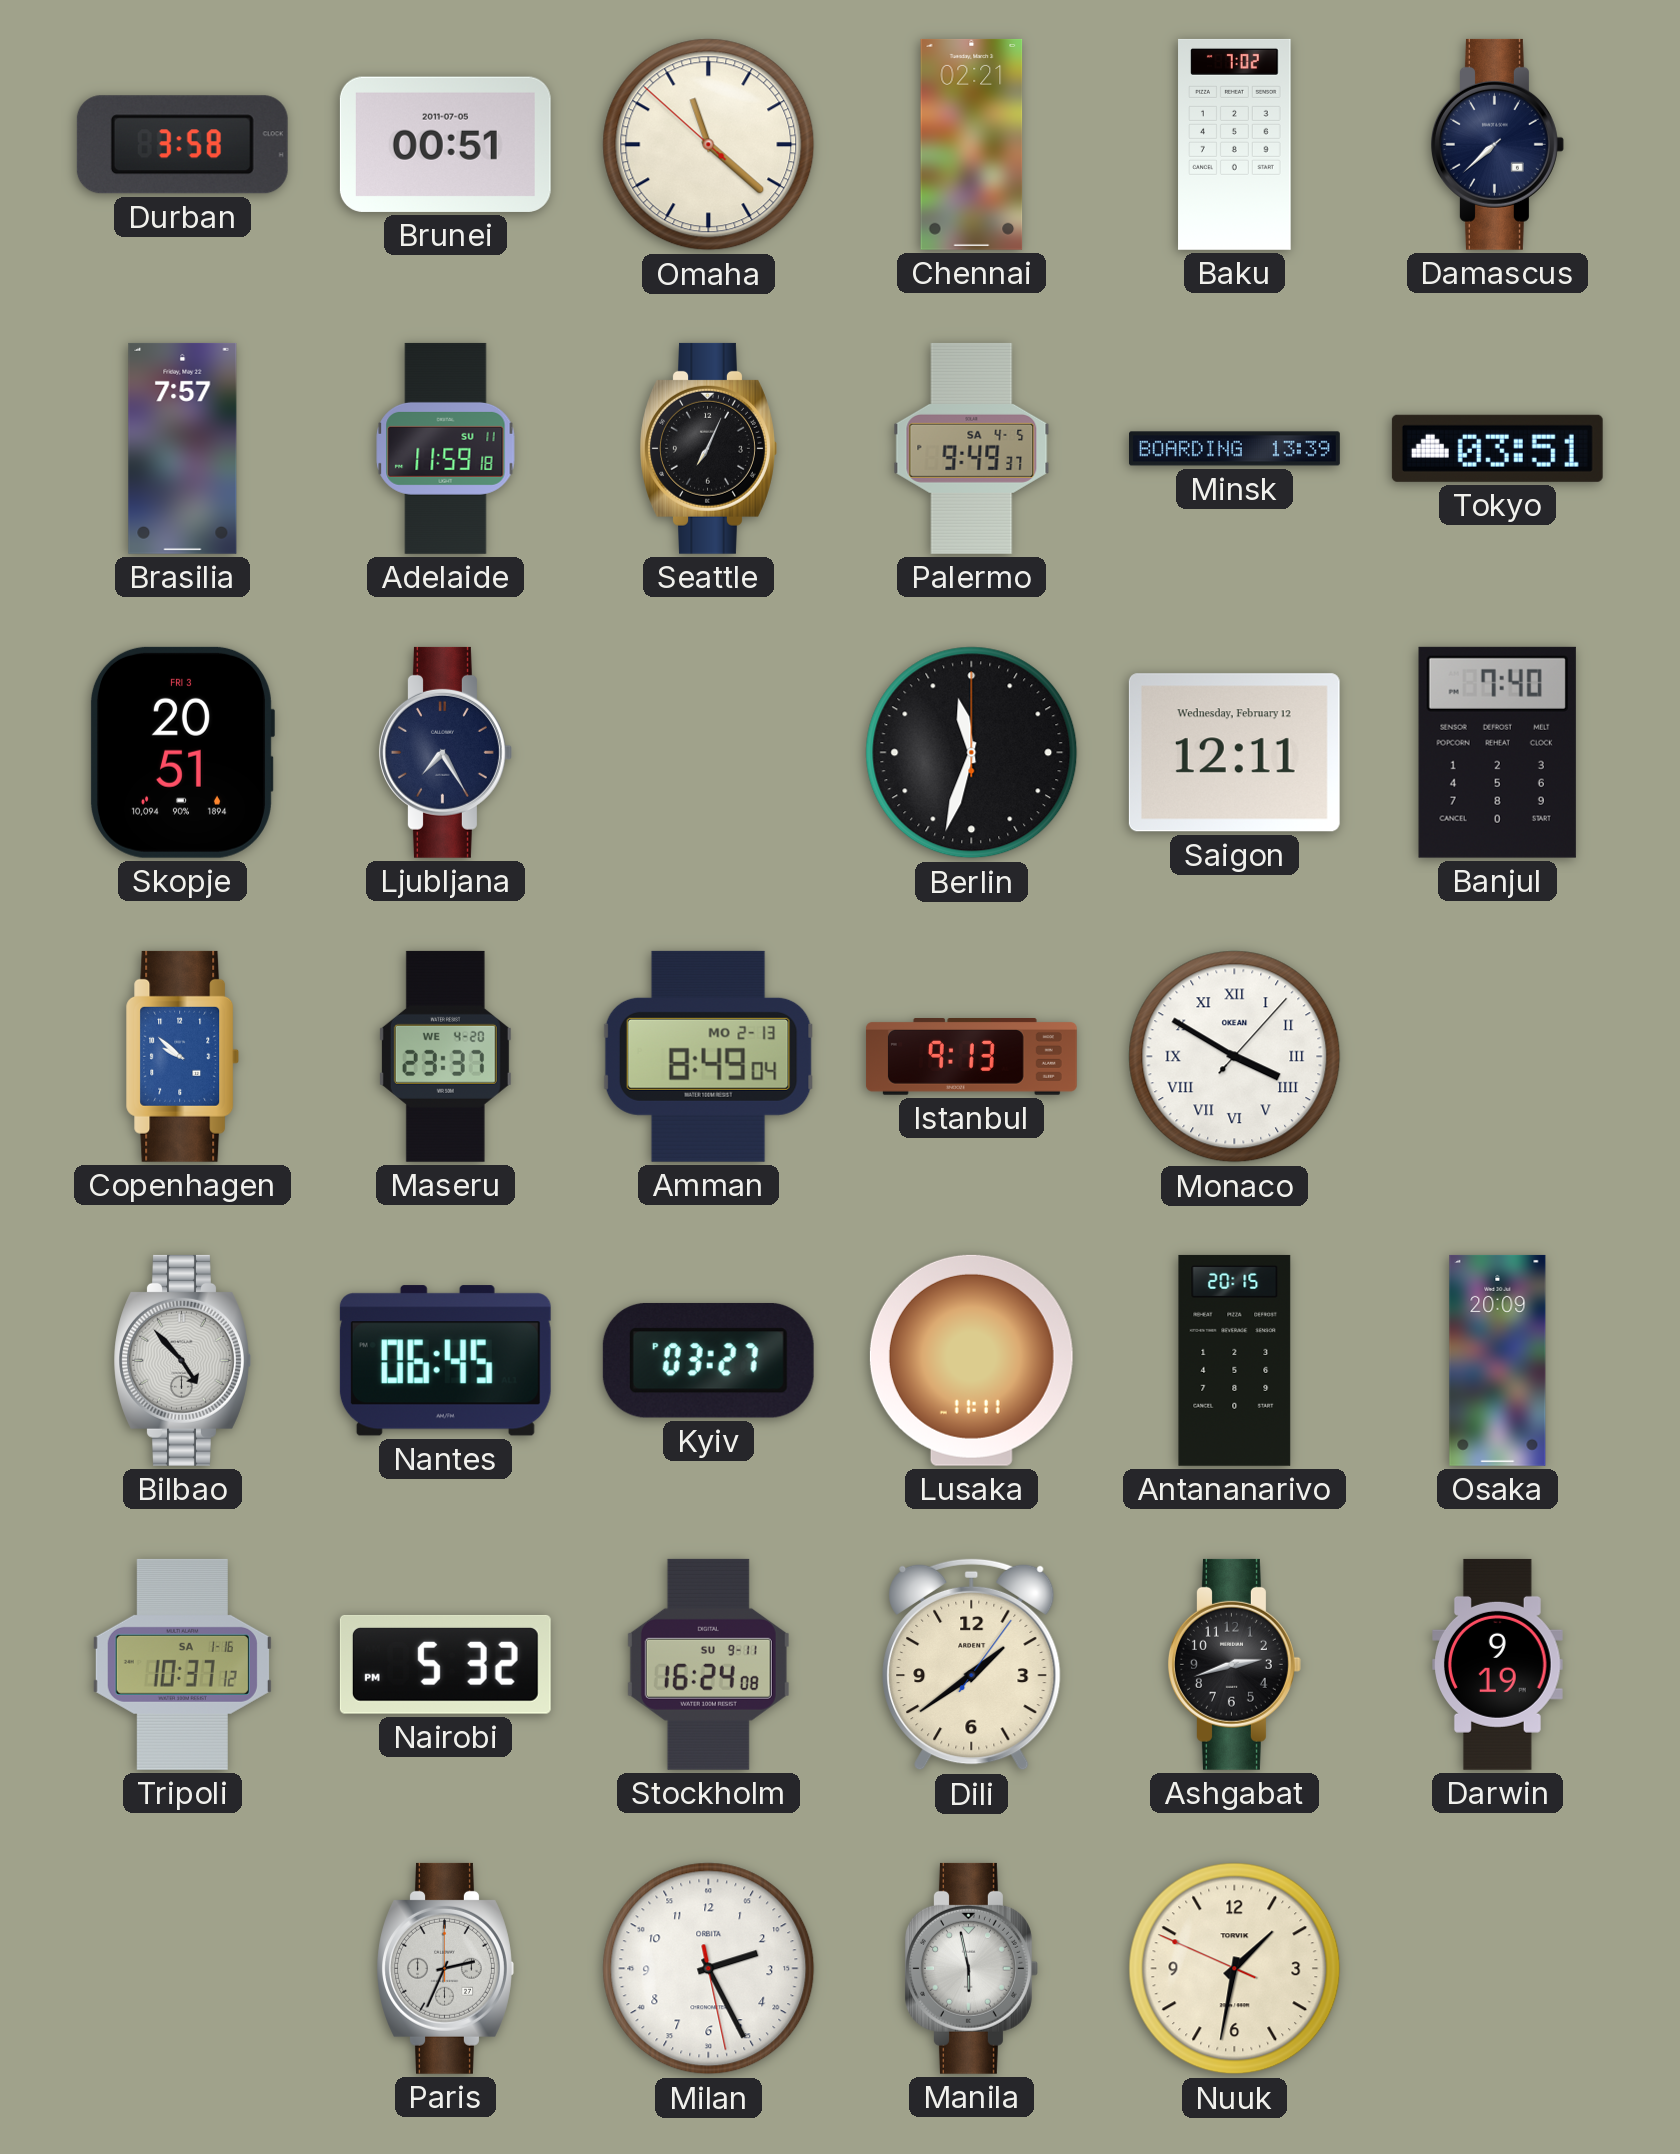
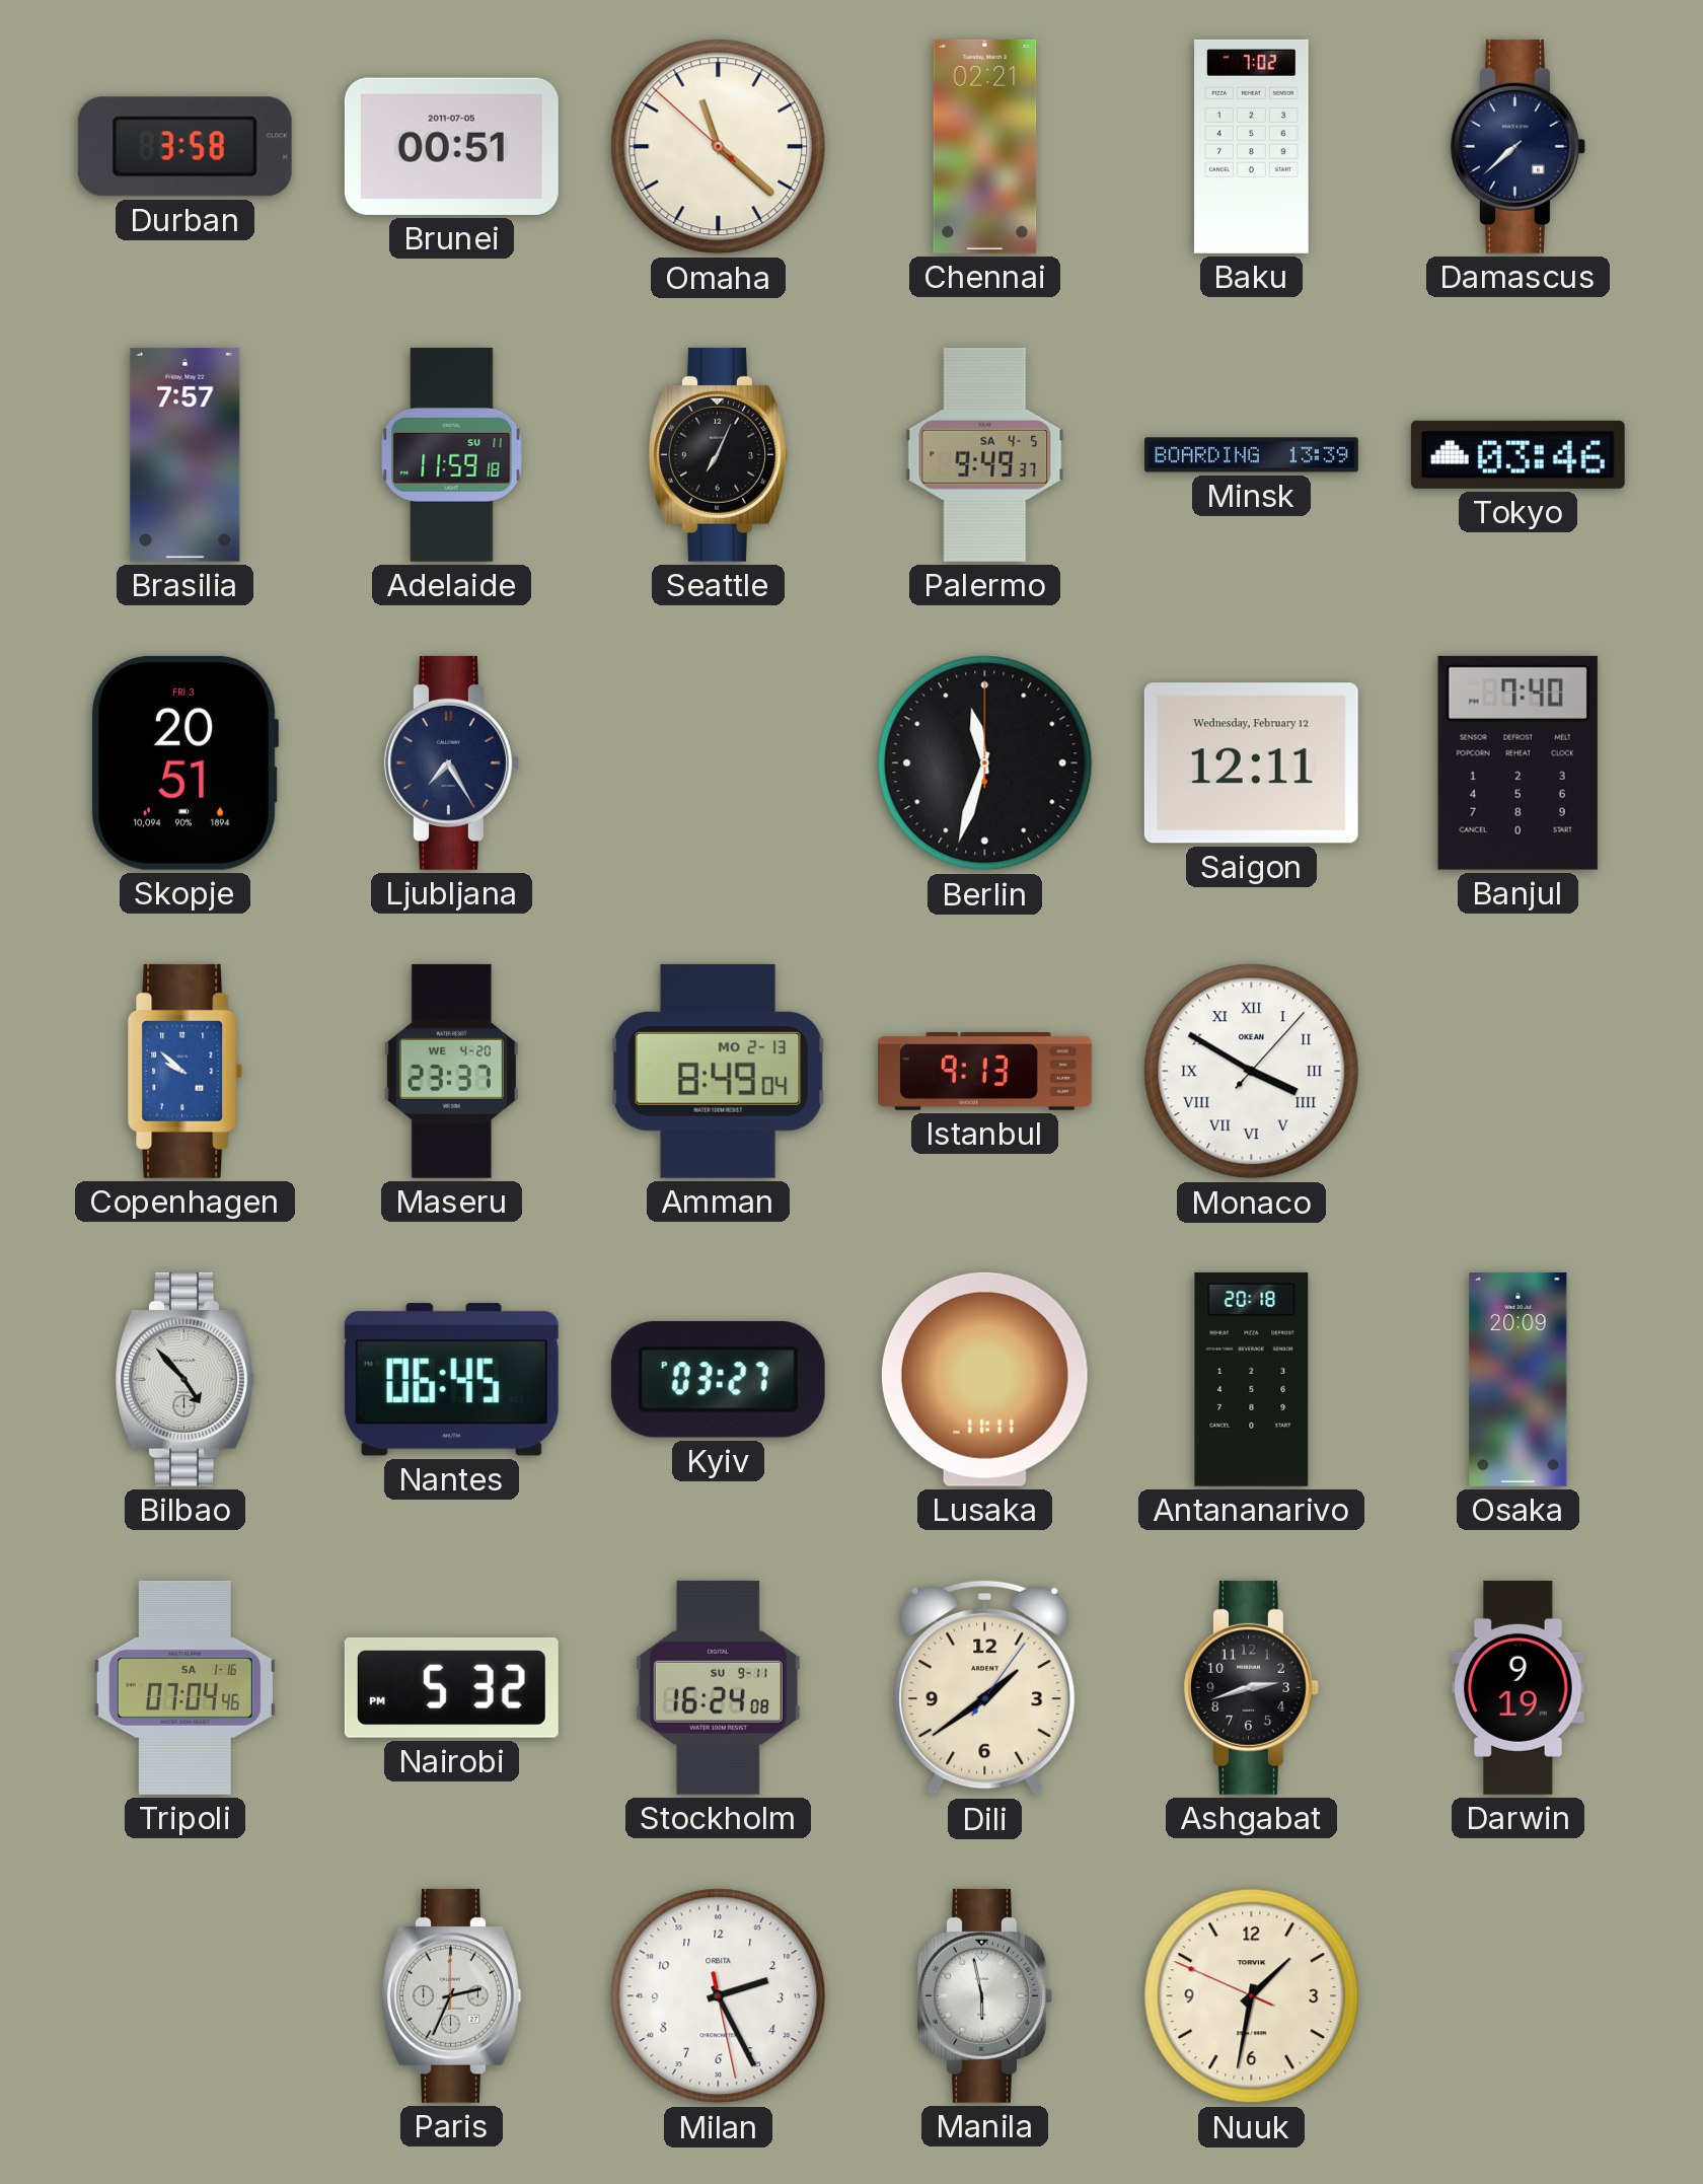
Tokyo: 03:51 -> 03:46
Antananarivo: 20:15 -> 20:18
Tripoli: 10:37 -> 07:04
